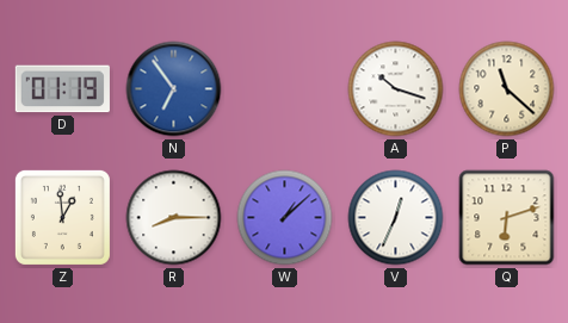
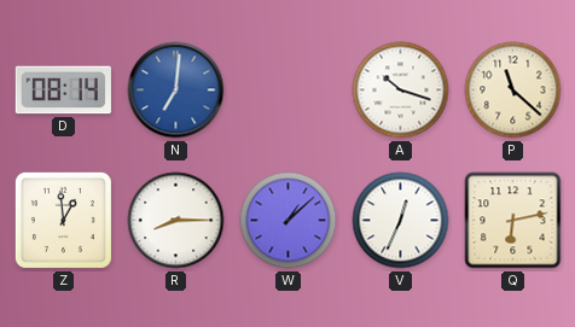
D: 01:19 -> 08:14
N: 6:54 -> 7:01
Q: 6:12 -> 6:13
